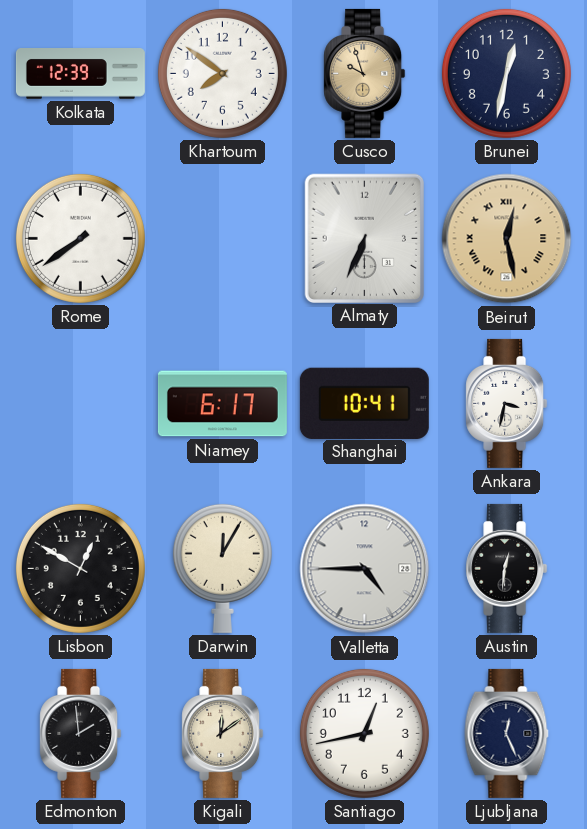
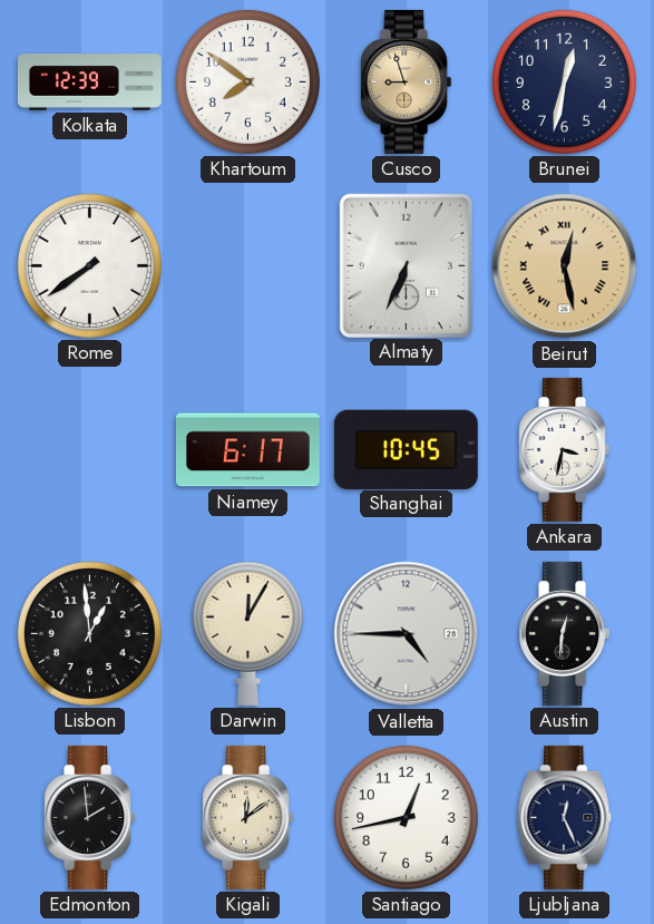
Cusco: 9:57 -> 8:57
Shanghai: 10:41 -> 10:45
Lisbon: 12:50 -> 12:59
